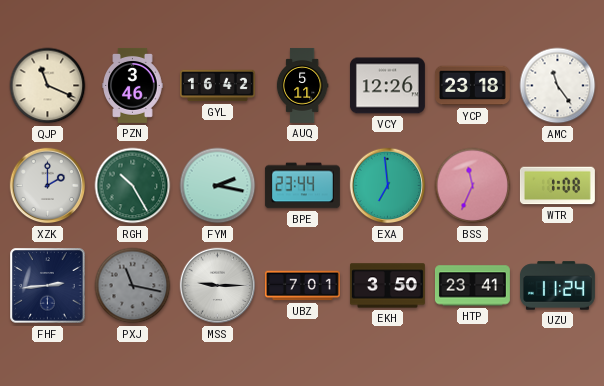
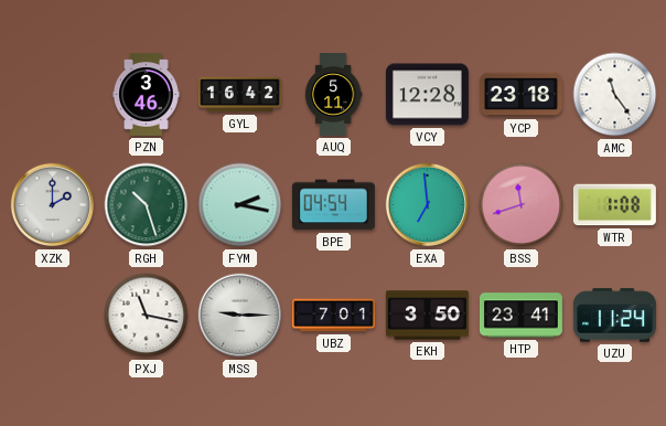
QJP: 11:19 -> none
VCY: 12:26 -> 12:28
RGH: 10:25 -> 10:27
BPE: 23:44 -> 04:54
BSS: 11:34 -> 11:42
FHF: 2:44 -> none
PXJ dial: grey -> white
